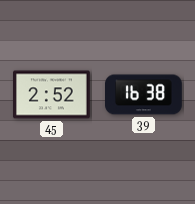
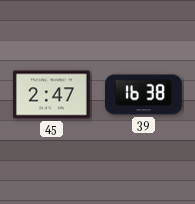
45: 2:52 -> 2:47
